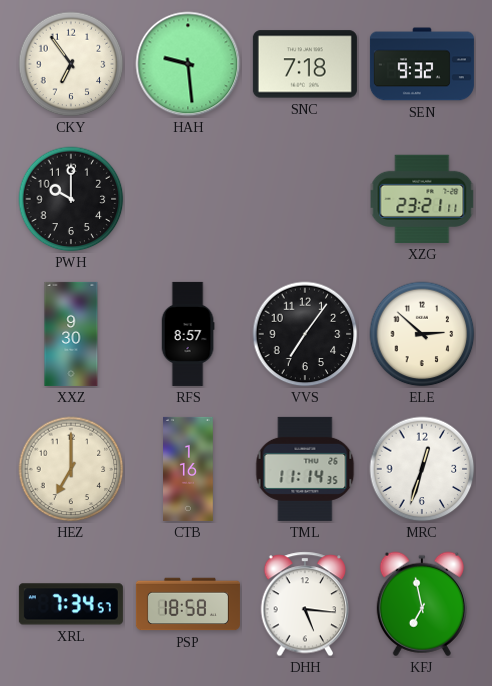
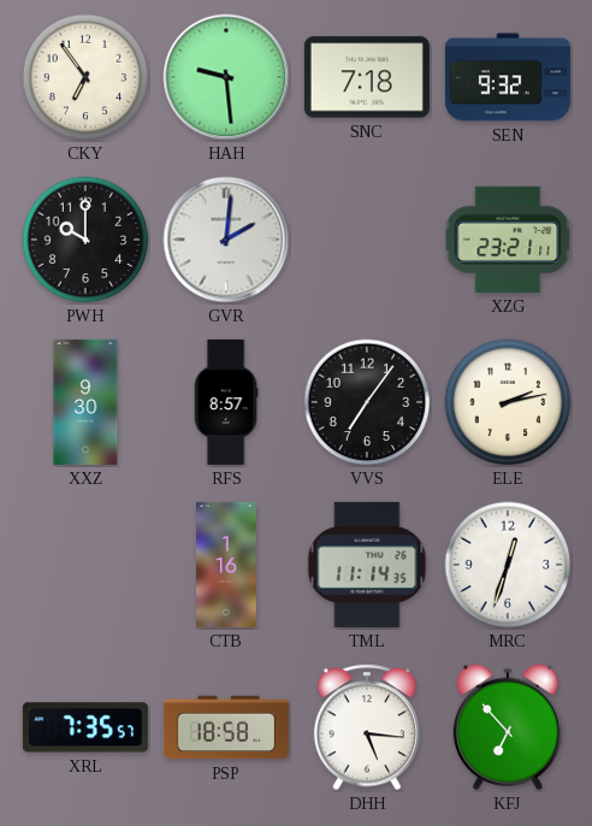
GVR: none -> 2:01
ELE: 2:52 -> 2:13
HEZ: 7:00 -> none
XRL: 7:34 -> 7:35
KFJ: 6:58 -> 6:53
